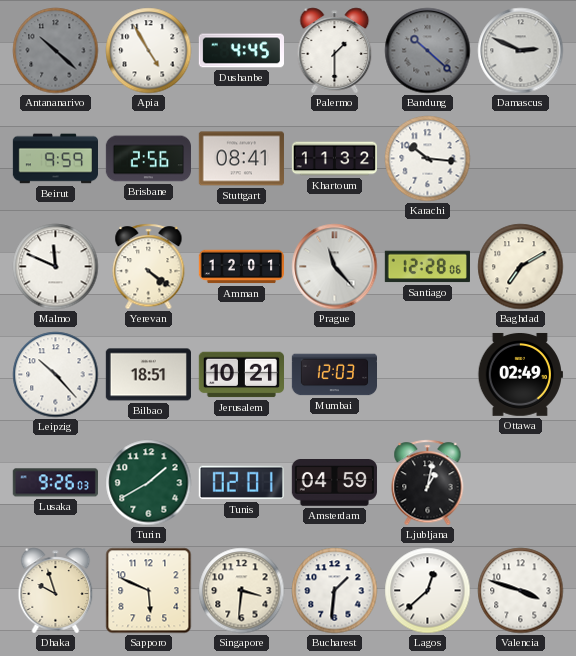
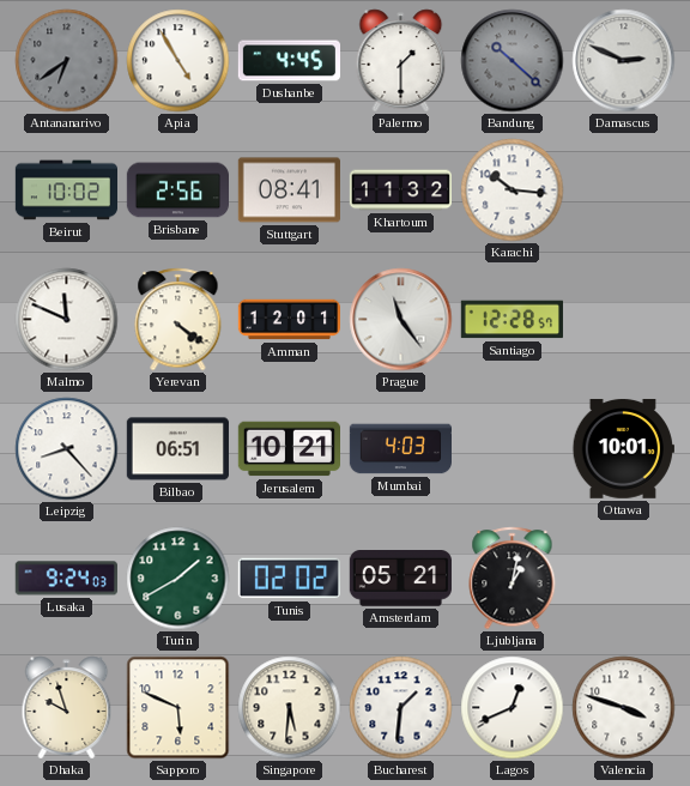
Antananarivo: 10:22 -> 6:39
Beirut: 9:59 -> 10:02
Prague: 11:23 -> 11:24
Santiago: 12:28:06 -> 12:28:57
Baghdad: 7:10 -> none
Leipzig: 10:23 -> 8:23
Bilbao: 18:51 -> 06:51
Mumbai: 12:03 -> 4:03
Ottawa: 02:49 -> 10:01
Lusaka: 9:26 -> 9:24
Tunis: 02:01 -> 02:02
Amsterdam: 04:59 -> 05:21
Singapore: 3:31 -> 5:31
Lagos: 12:38 -> 12:41
